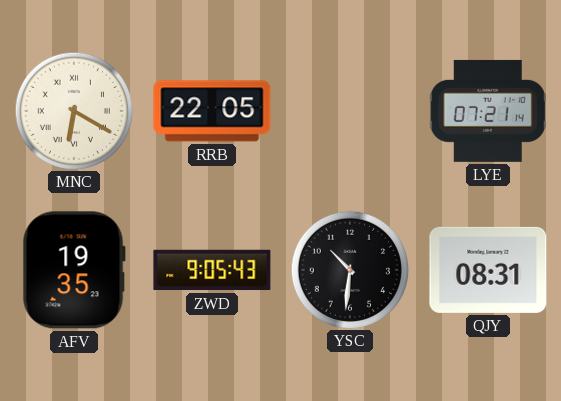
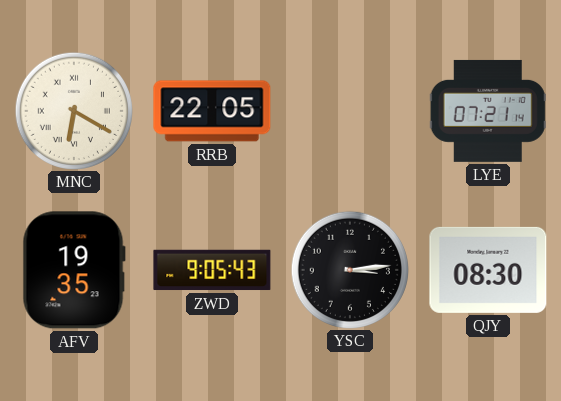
YSC: 10:31 -> 3:14
QJY: 08:31 -> 08:30
